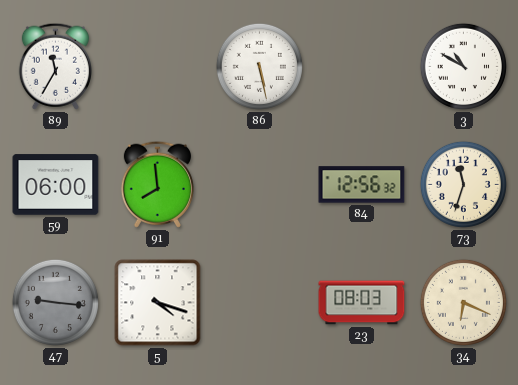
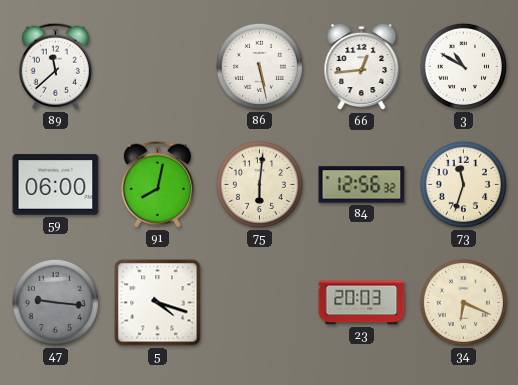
89: 11:35 -> 11:38
66: none -> 12:44
91: 7:59 -> 8:02
75: none -> 6:01
23: 08:03 -> 20:03
